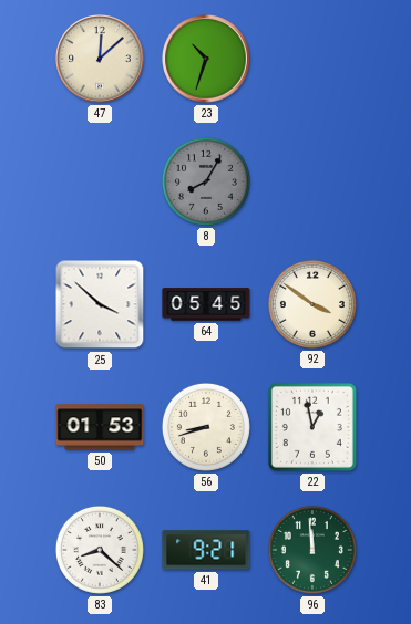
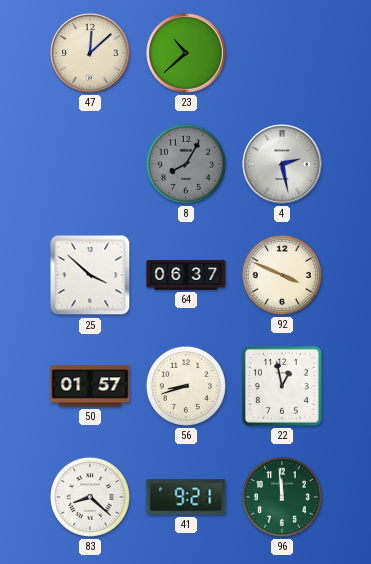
23: 10:33 -> 10:38
4: none -> 2:28
64: 05:45 -> 06:37
92: 3:51 -> 3:49
50: 01:53 -> 01:57
